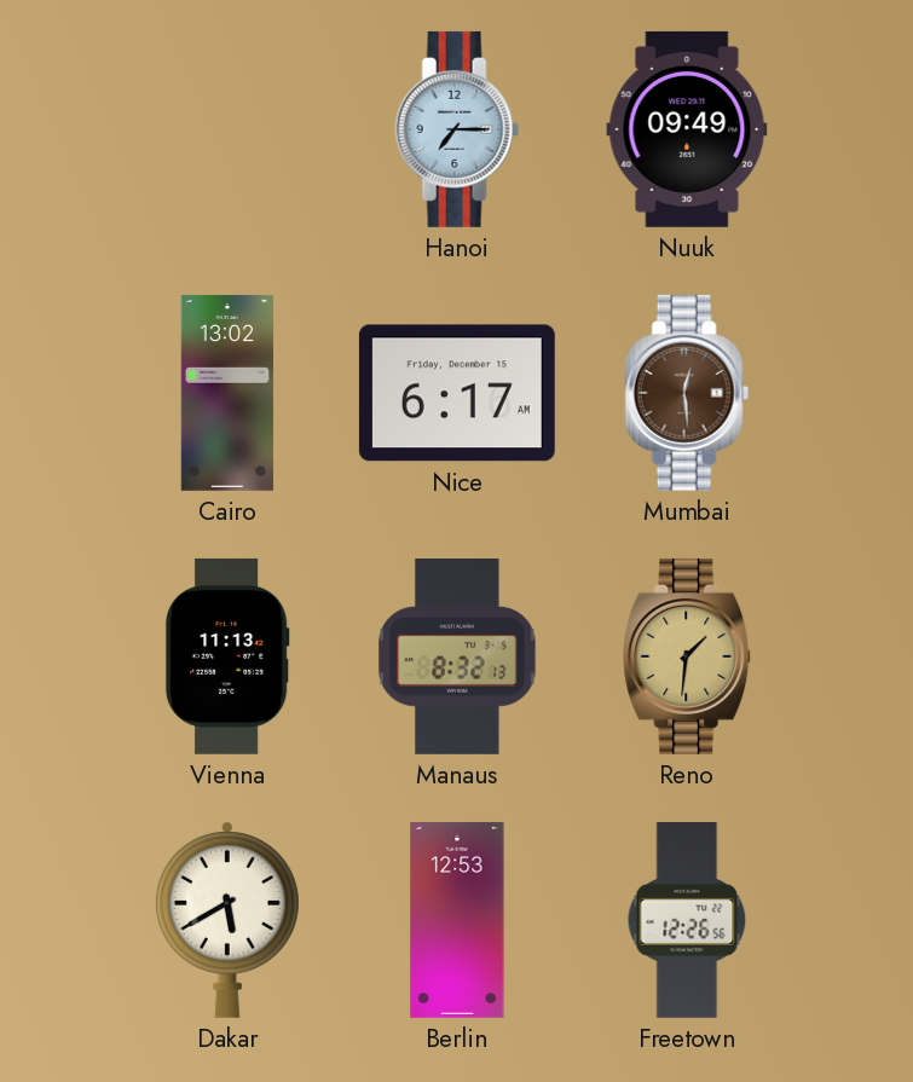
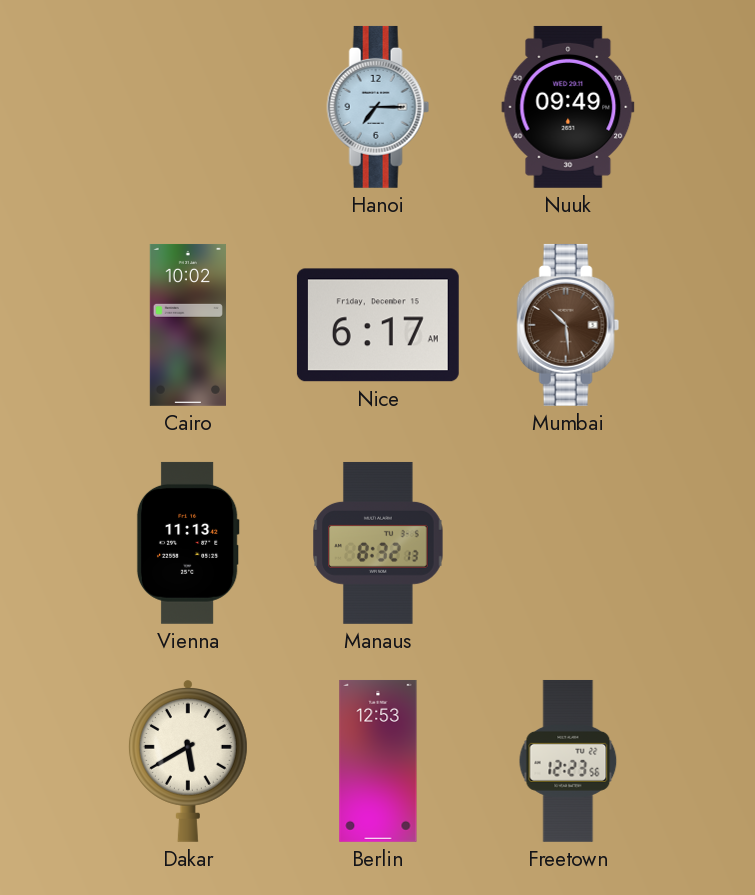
Cairo: 13:02 -> 10:02
Mumbai: 12:29 -> 10:29
Reno: 1:31 -> none
Freetown: 12:26 -> 12:23
